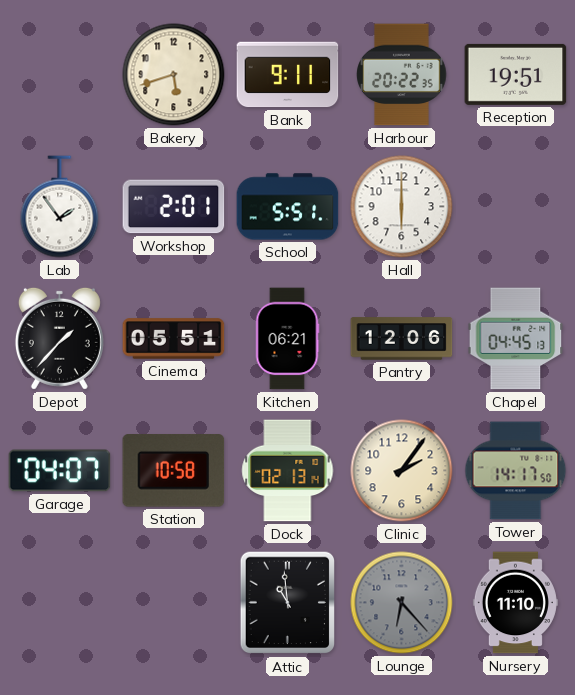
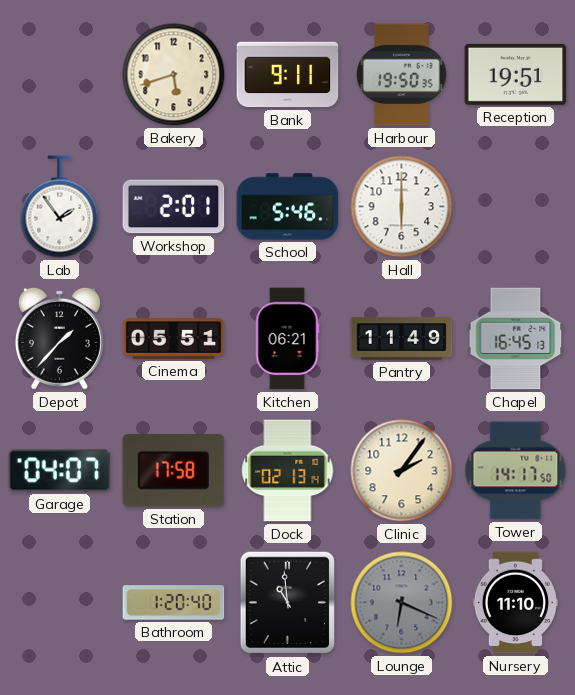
Harbour: 20:22 -> 19:50
School: 5:51 -> 5:46
Pantry: 12:06 -> 11:49
Chapel: 04:45 -> 16:45
Station: 10:58 -> 17:58
Bathroom: none -> 1:20
Lounge: 6:23 -> 6:19
